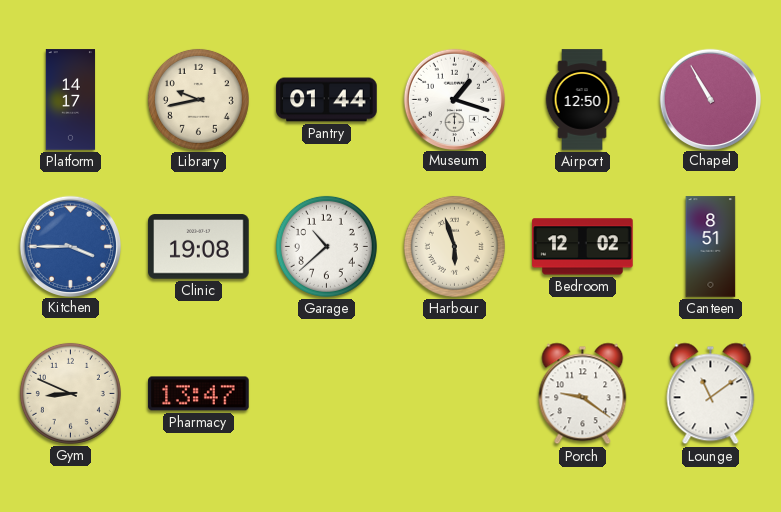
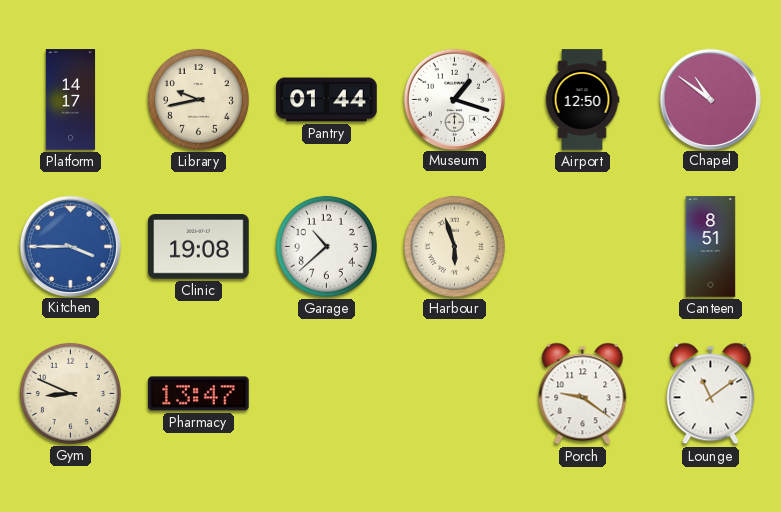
Chapel: 10:55 -> 10:51
Bedroom: 12:02 -> none
